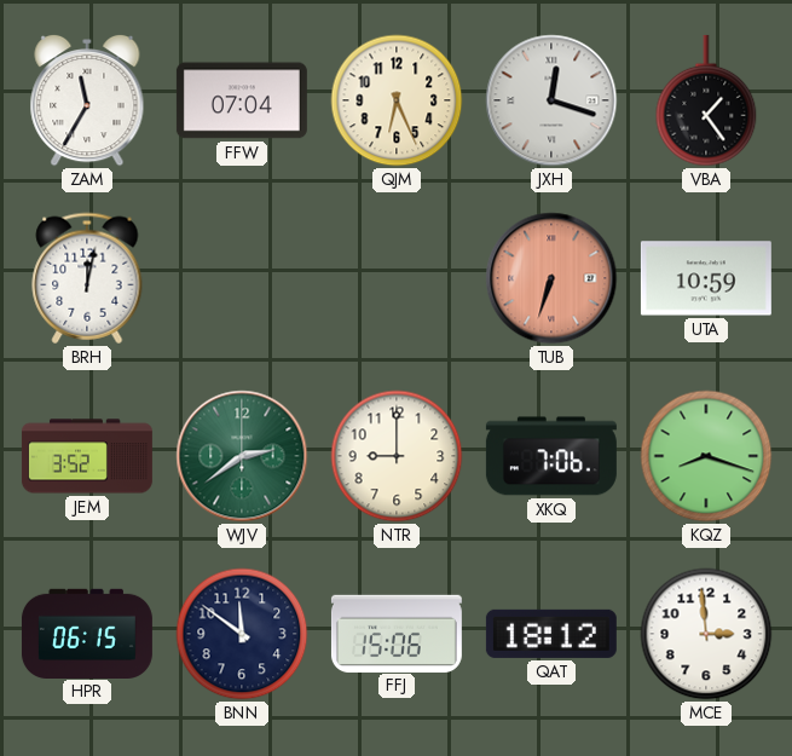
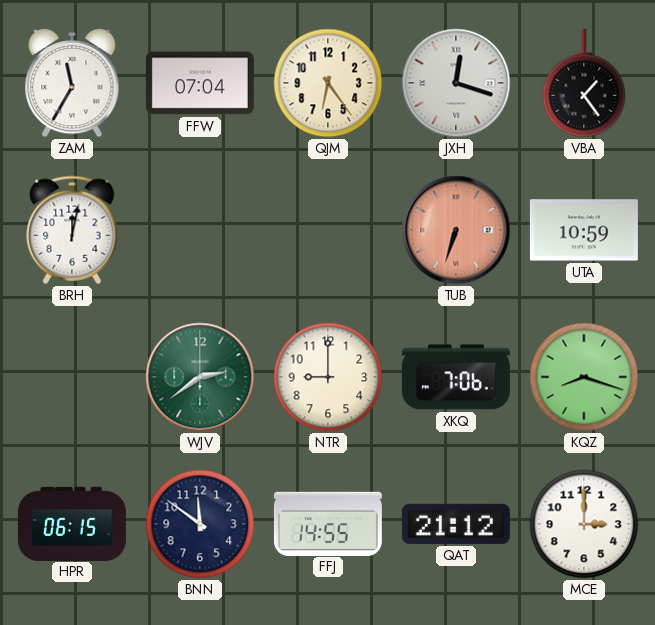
QJM: 6:26 -> 6:24
JEM: 3:52 -> none
FFJ: 15:06 -> 14:55
QAT: 18:12 -> 21:12
MCE: 2:59 -> 3:00
